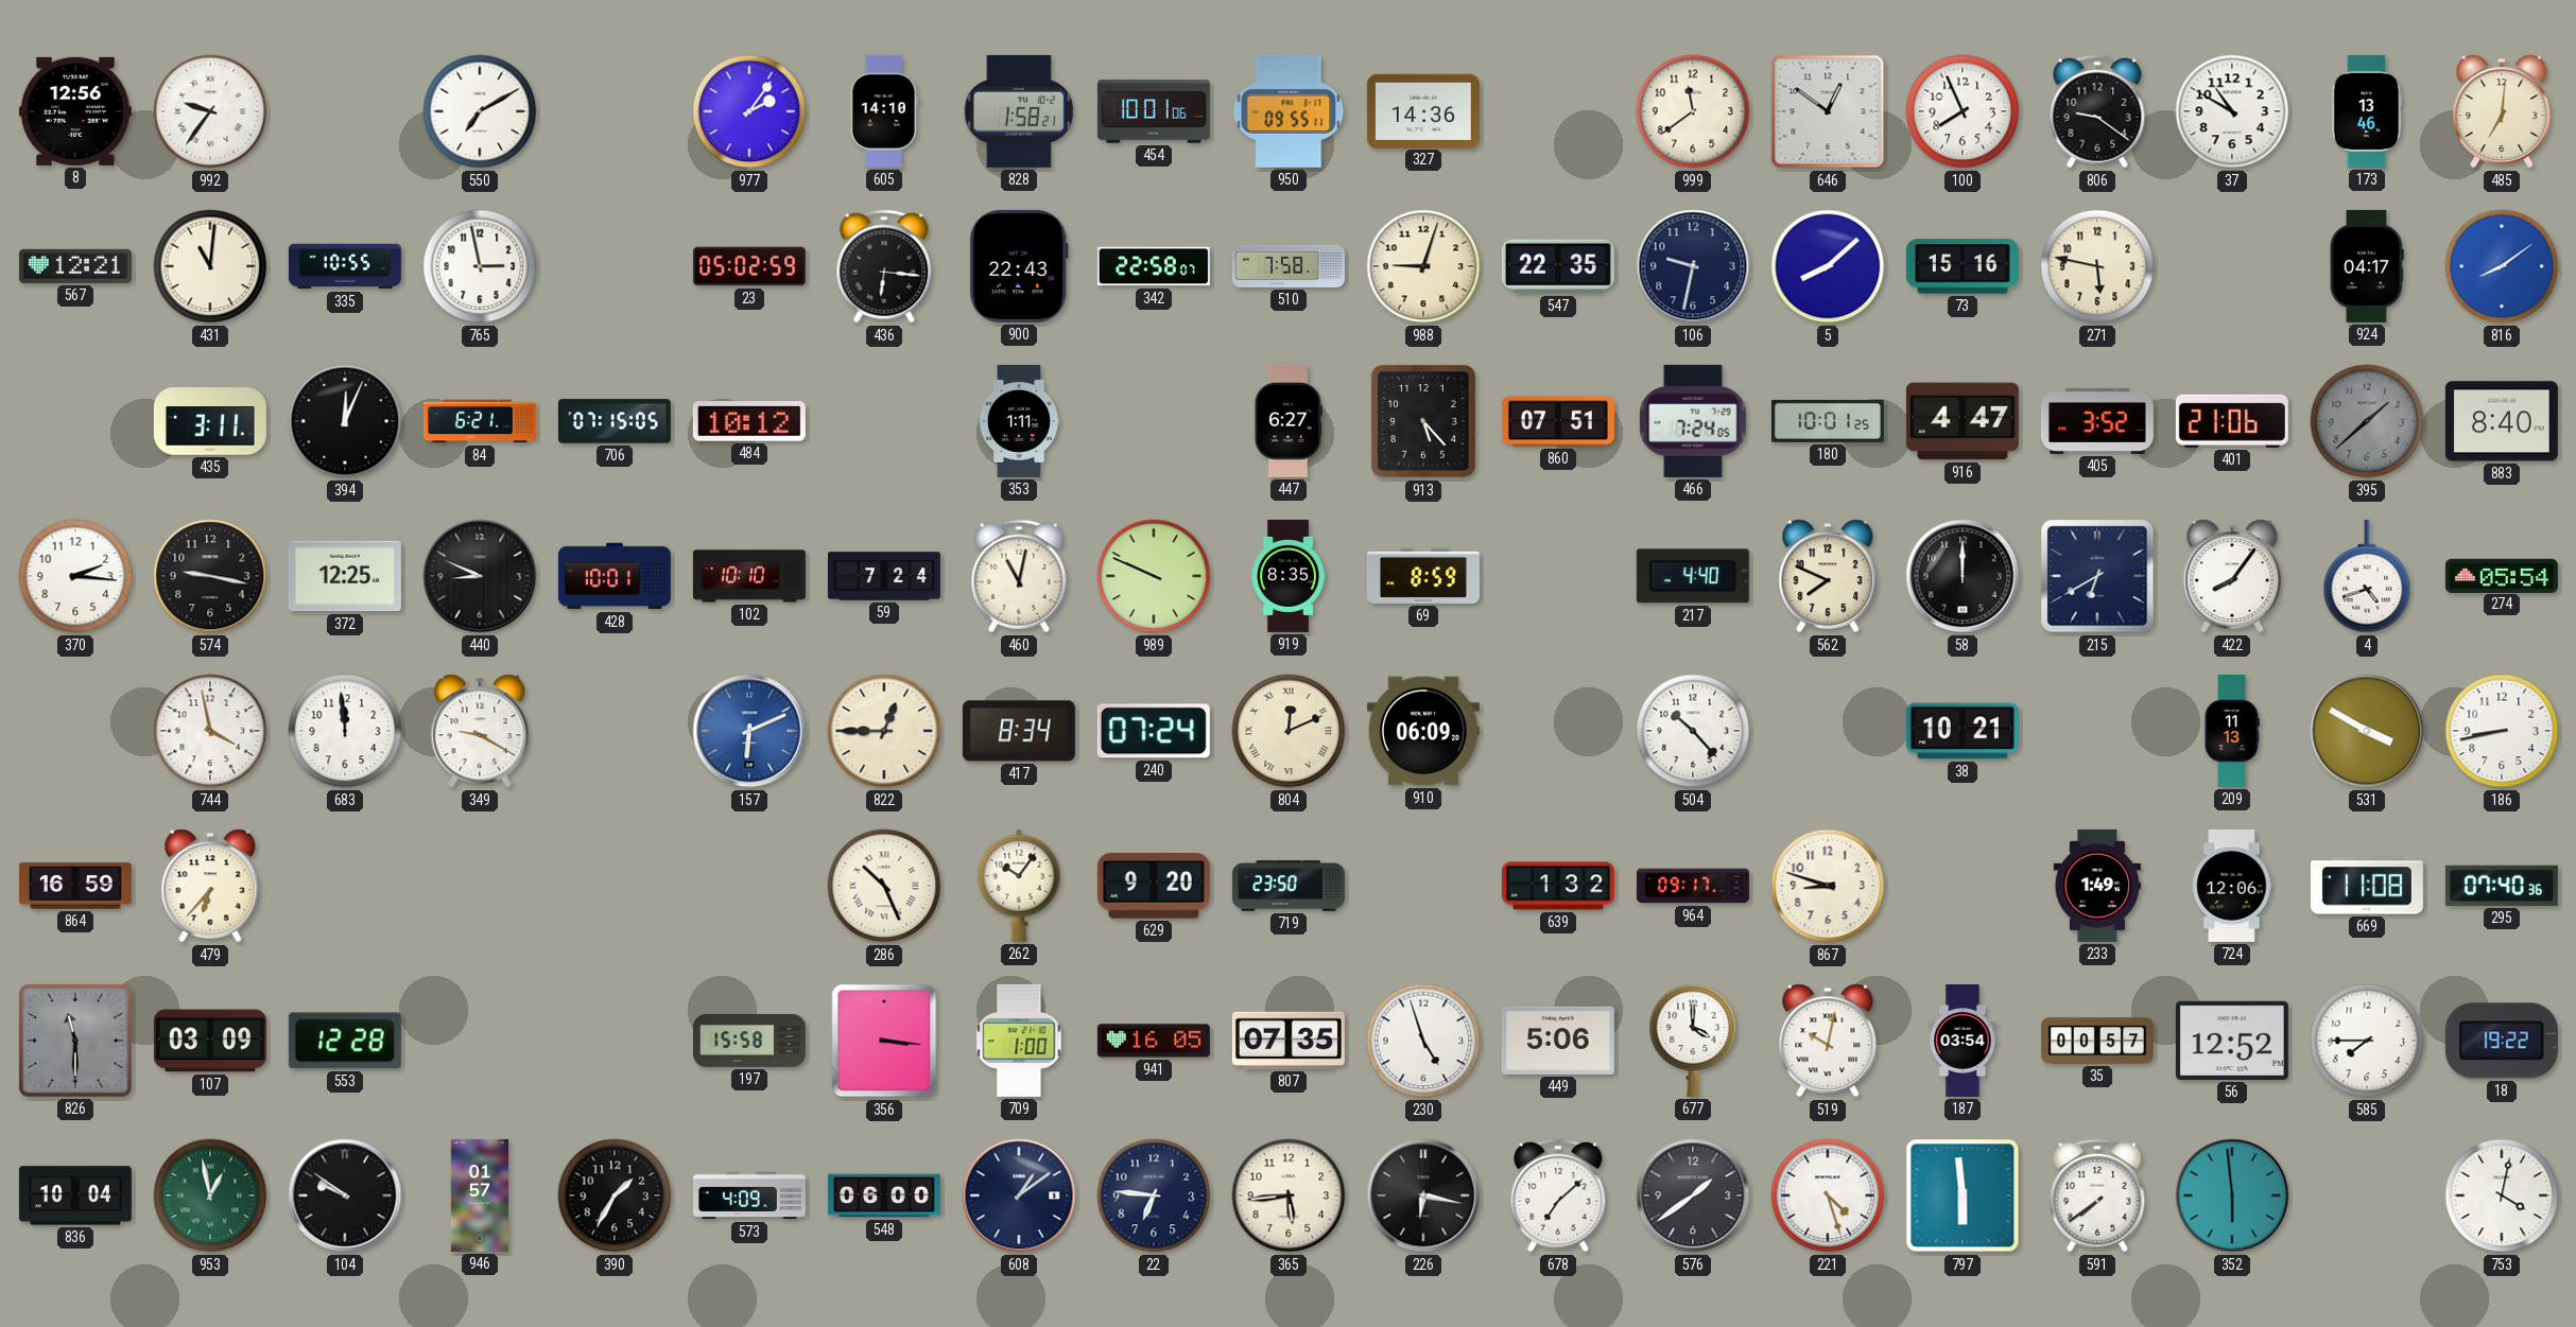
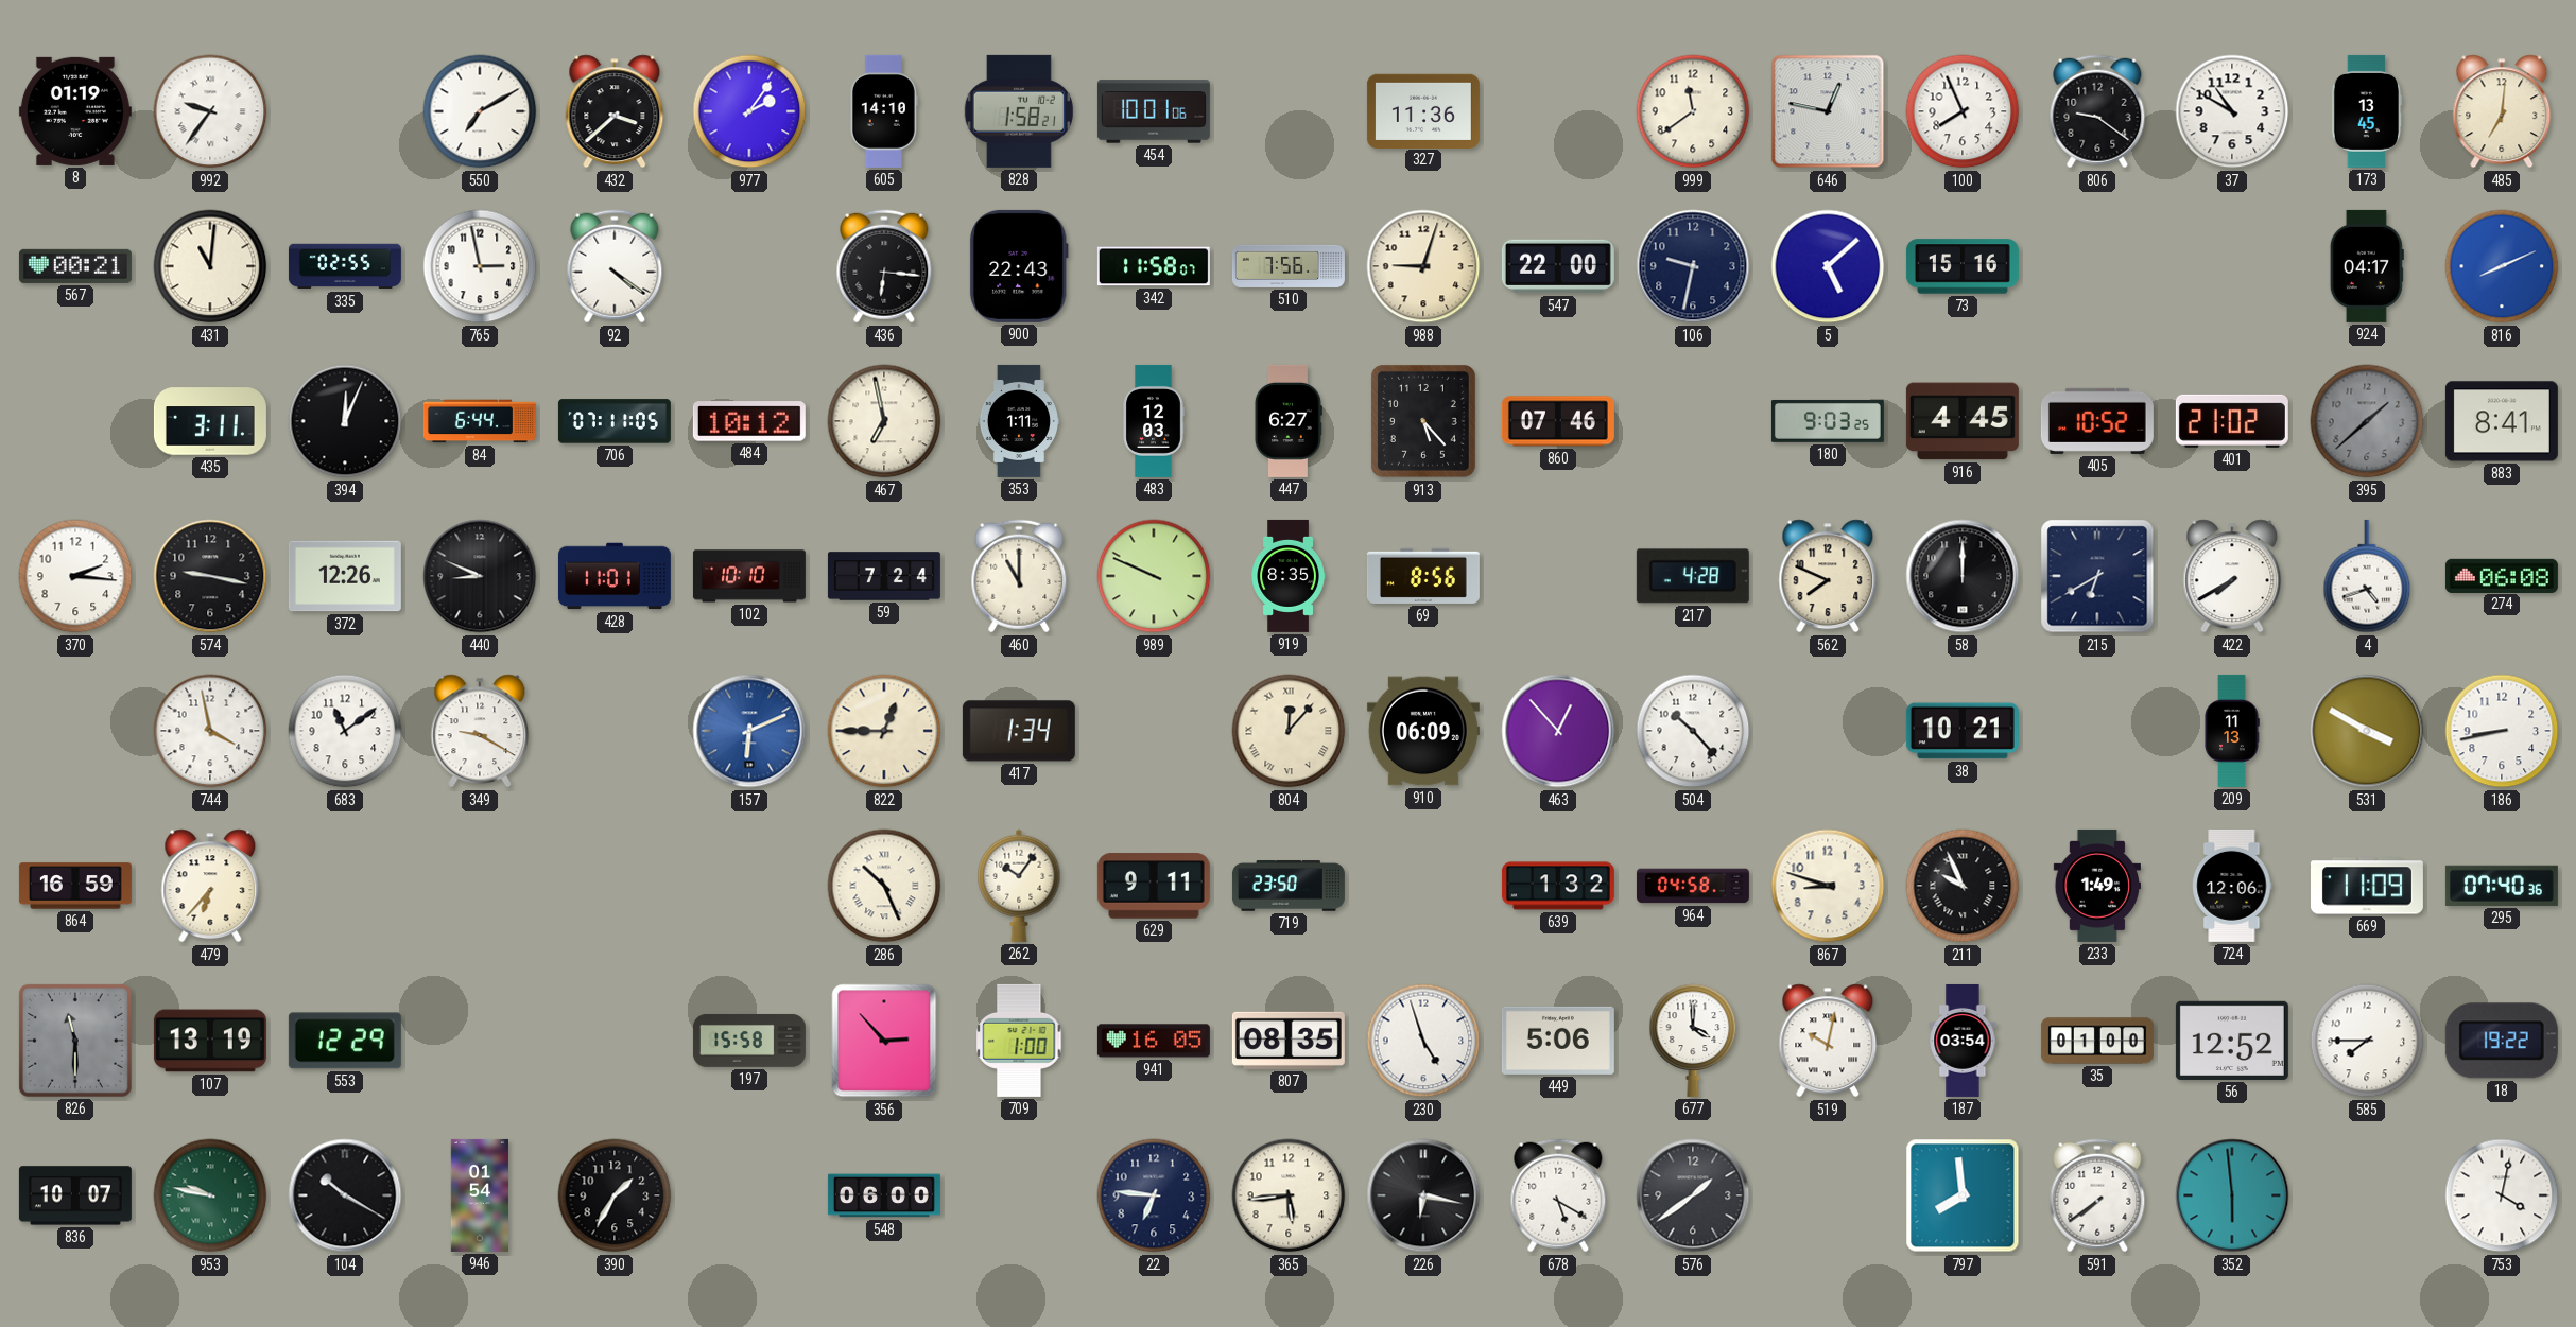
8: 12:56 -> 01:19
432: none -> 3:38
950: 09:55 -> none
327: 14:36 -> 11:36
646: 12:51 -> 12:47
173: 13:46 -> 13:45
567: 12:21 -> 00:21
335: 10:55 -> 02:55
92: none -> 4:21
23: 05:02 -> none
342: 22:58 -> 11:58
510: 7:58 -> 7:56
547: 22:35 -> 22:00
5: 8:08 -> 5:08
271: 5:47 -> none
816: 8:09 -> 8:11
84: 6:21 -> 6:44
706: 07:15 -> 07:11
467: none -> 6:58
483: none -> 12:03
860: 07:51 -> 07:46
466: 7:24 -> none
180: 10:01 -> 9:03
916: 4:47 -> 4:45
405: 3:52 -> 10:52
401: 21:06 -> 21:02
883: 8:40 -> 8:41
372: 12:25 -> 12:26
428: 10:01 -> 11:01
460: 11:02 -> 11:00
69: 8:59 -> 8:56
217: 4:40 -> 4:28
422: 8:06 -> 7:40
274: 05:54 -> 06:08
683: 11:59 -> 11:09
417: 8:34 -> 1:34
240: 07:24 -> none
804: 12:11 -> 12:07
463: none -> 12:53
629: 9:20 -> 9:11
964: 09:17 -> 04:58
211: none -> 9:56
669: 11:08 -> 11:09
107: 03:09 -> 13:19
553: 12:28 -> 12:29
356: 3:16 -> 2:53
807: 07:35 -> 08:35
35: 00:57 -> 01:00
836: 10:04 -> 10:07
953: 12:58 -> 9:47
104: 9:51 -> 10:20
946: 01:57 -> 01:54
573: 4:09 -> none
608: 1:09 -> none
678: 7:08 -> 5:20
221: 4:27 -> none
797: 5:59 -> 7:59
